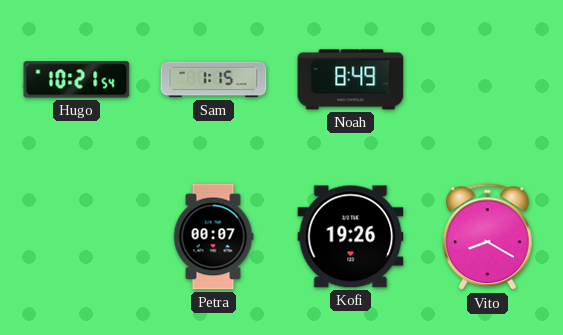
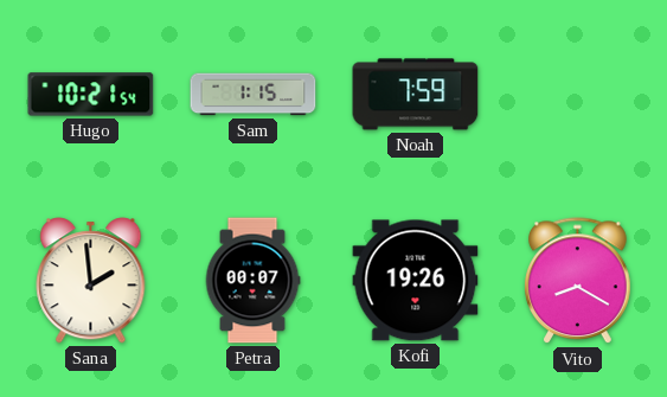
Noah: 8:49 -> 7:59
Sana: none -> 1:59
